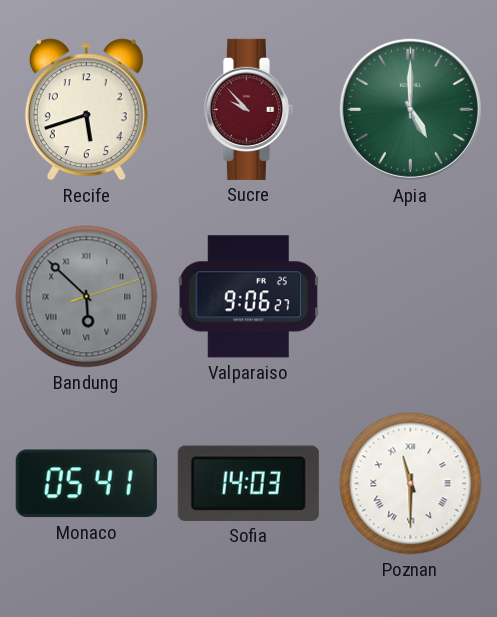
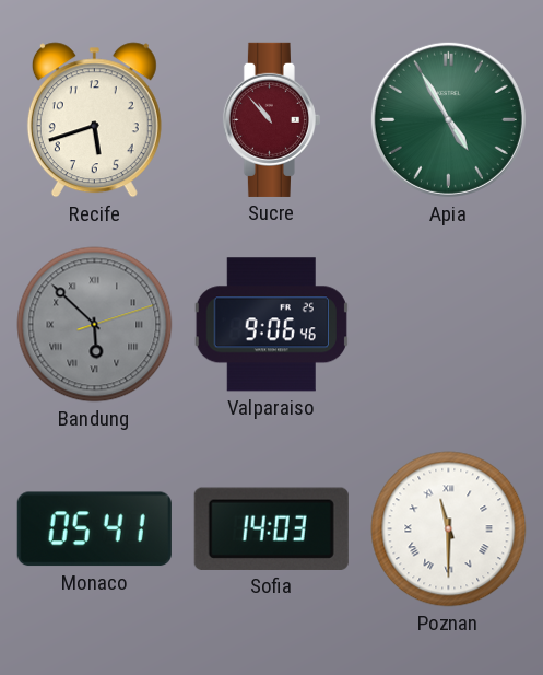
Sucre: 9:53 -> 10:53
Apia: 5:00 -> 4:55
Valparaiso: 9:06:27 -> 9:06:46
